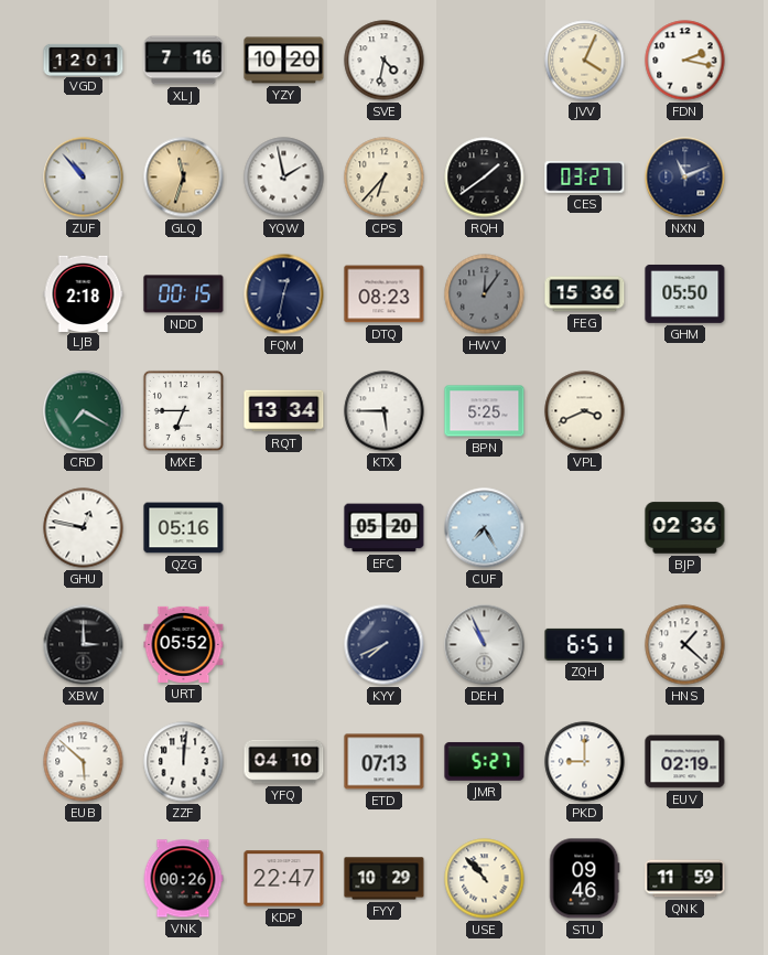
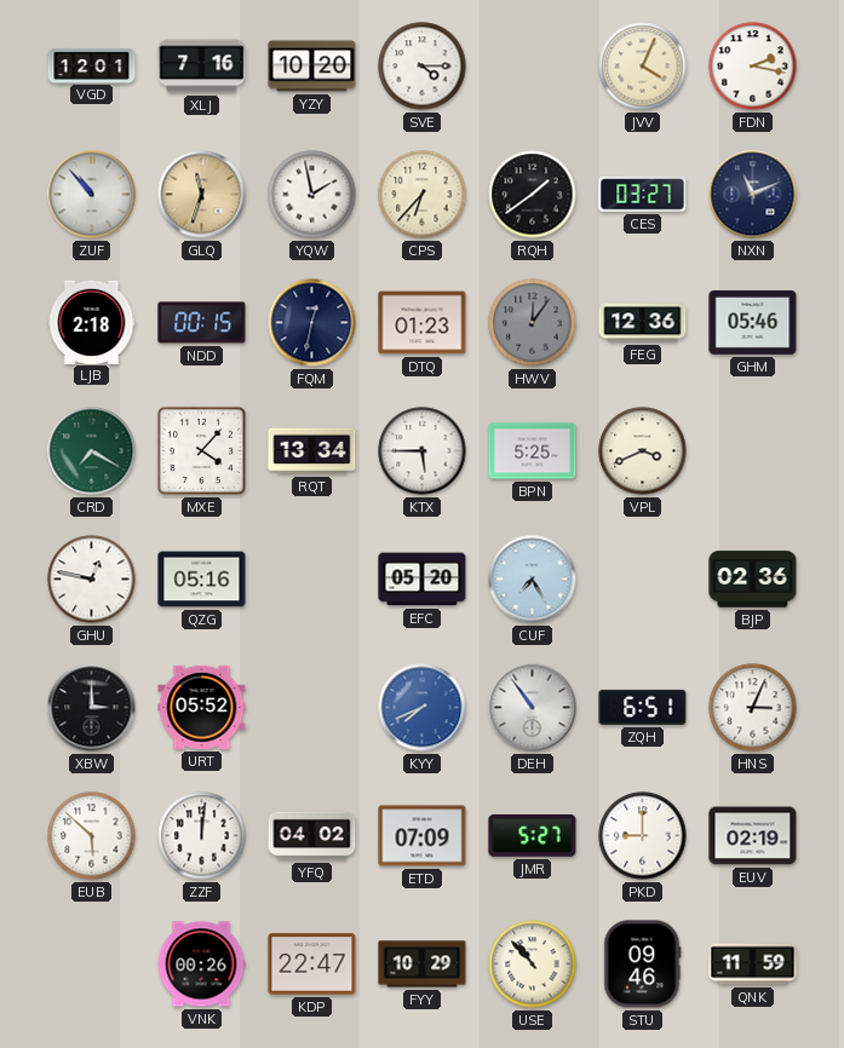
SVE: 4:32 -> 4:15
DTQ: 08:23 -> 01:23
FEG: 15:36 -> 12:36
GHM: 05:50 -> 05:46
MXE: 6:45 -> 4:07
KYY dial: navy -> blue
DEH: 10:56 -> 10:54
HNS: 1:22 -> 3:04
YFQ: 04:10 -> 04:02
ETD: 07:13 -> 07:09
